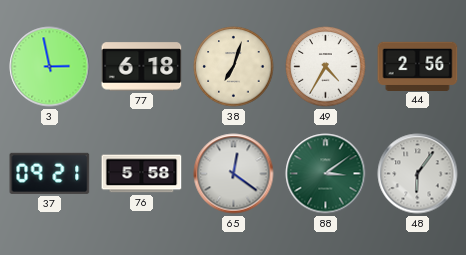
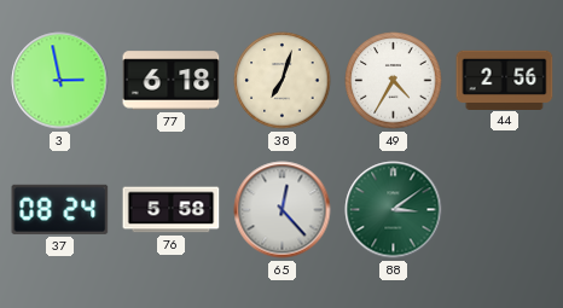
37: 09:21 -> 08:24
65: 12:21 -> 12:23
48: 6:06 -> none
